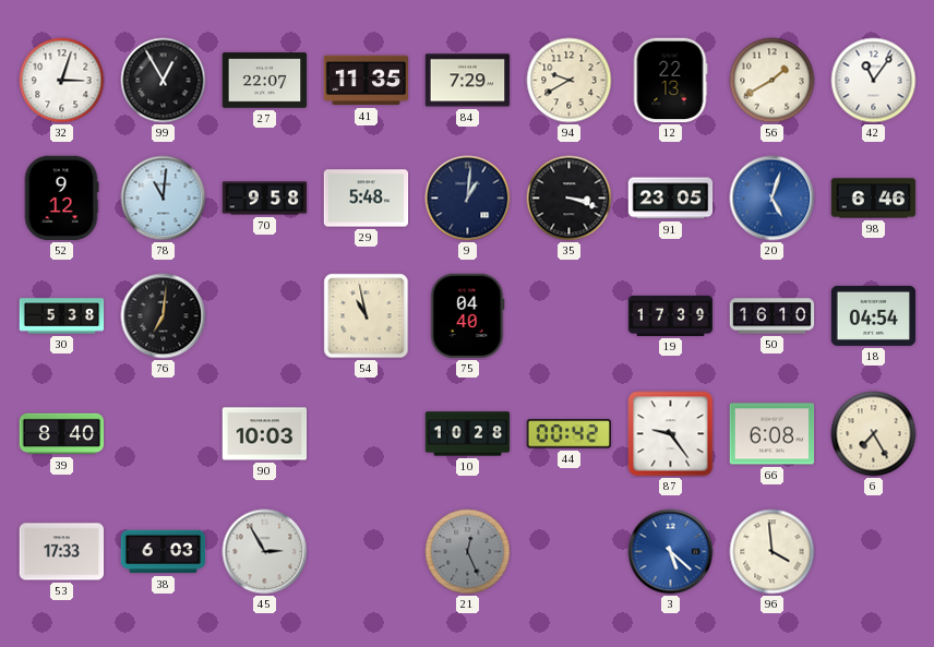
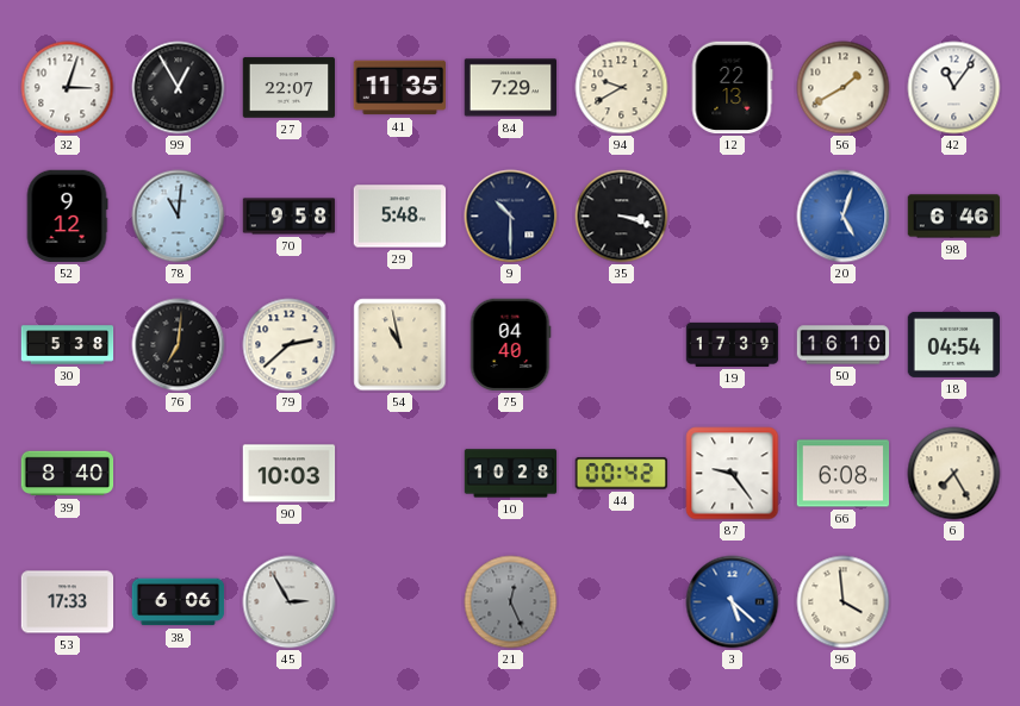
9: 1:01 -> 10:30
91: 23:05 -> none
79: none -> 2:38
38: 6:03 -> 6:06
